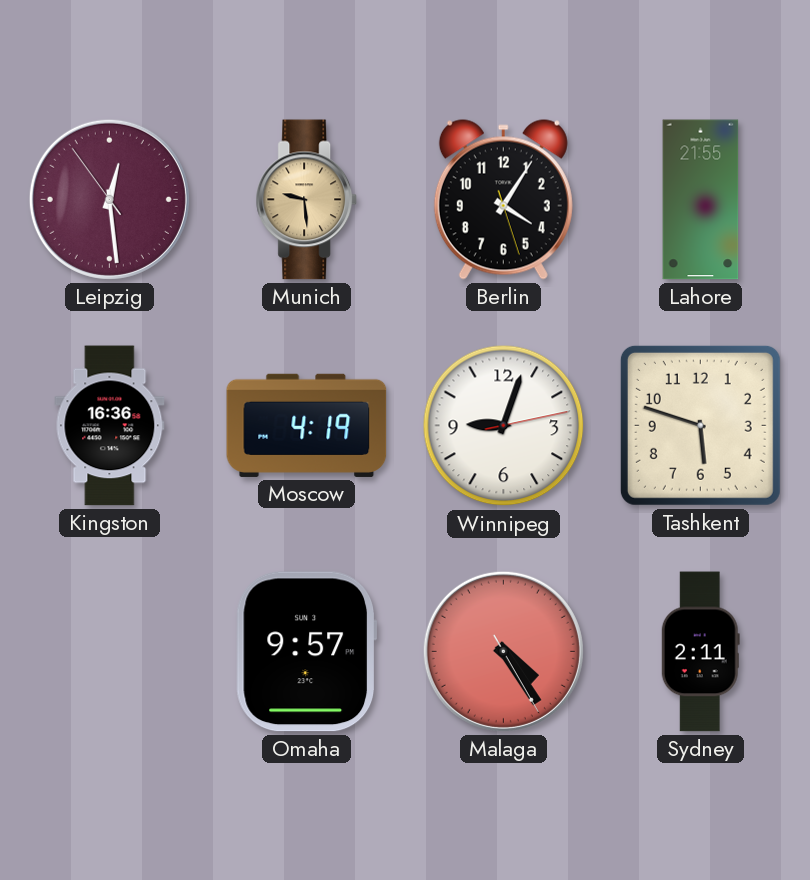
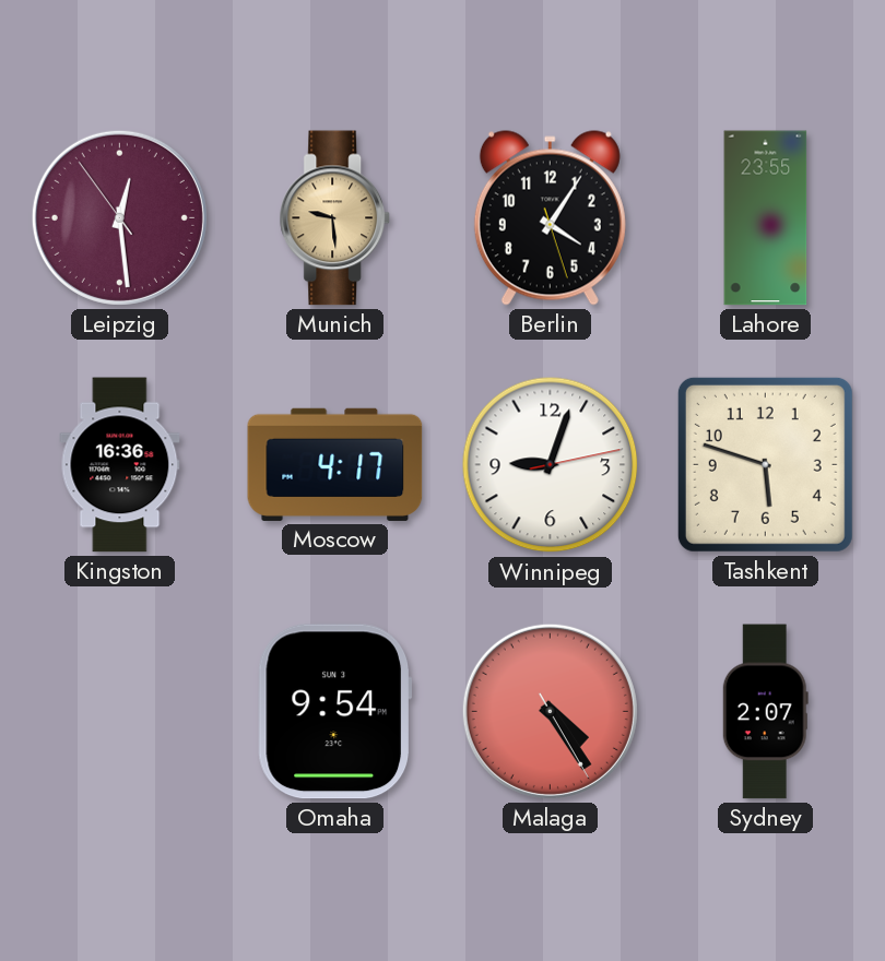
Lahore: 21:55 -> 23:55
Moscow: 4:19 -> 4:17
Omaha: 9:57 -> 9:54
Sydney: 2:11 -> 2:07
